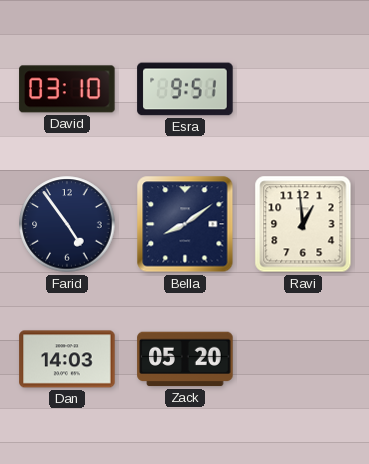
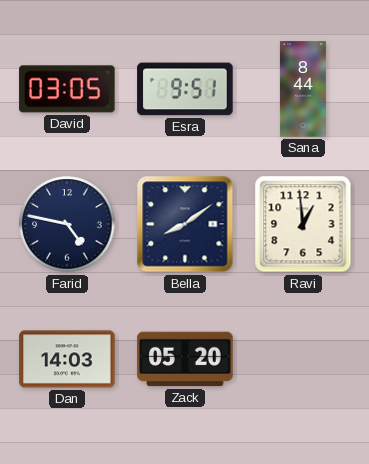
David: 03:10 -> 03:05
Sana: none -> 8:44
Farid: 4:54 -> 4:47
